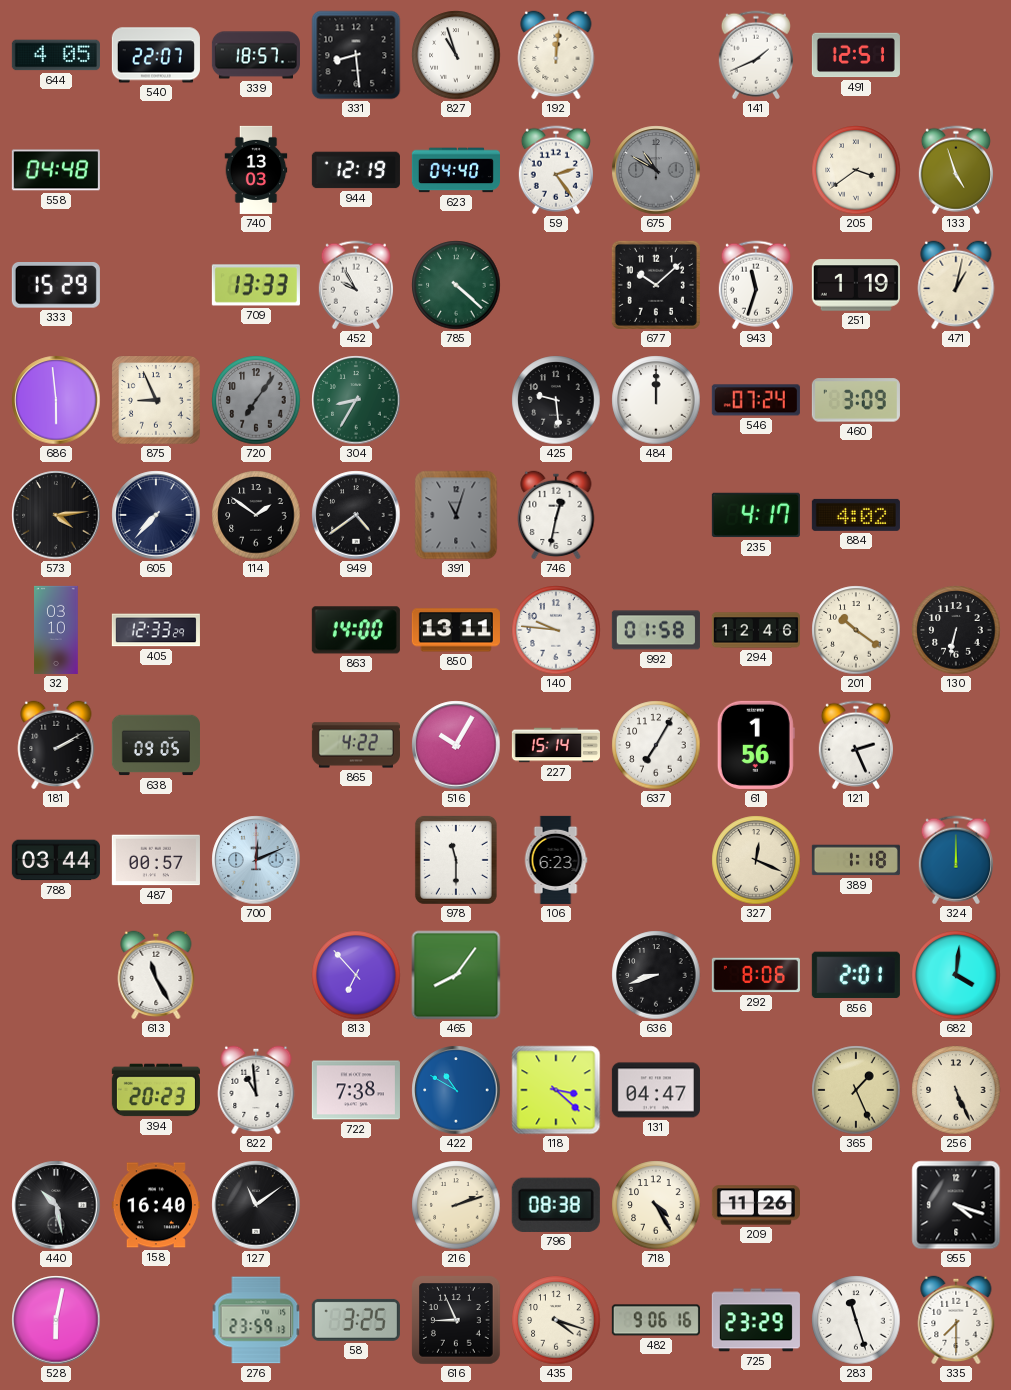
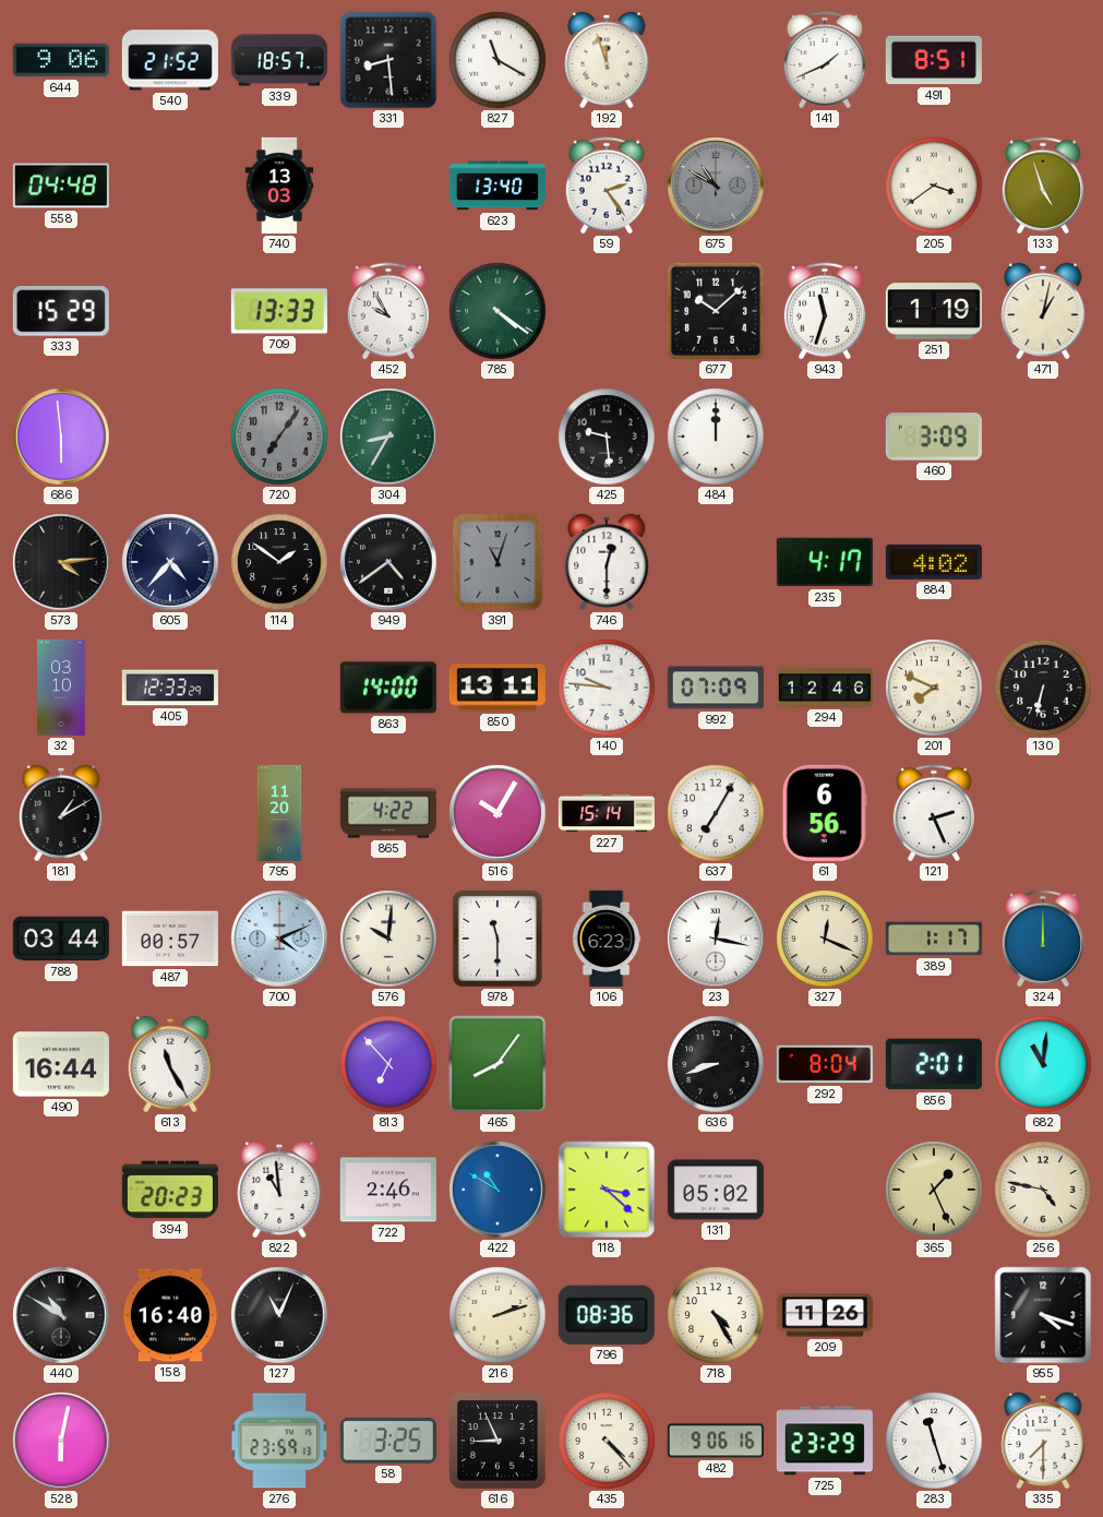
644: 4:05 -> 9:06
540: 22:07 -> 21:52
827: 10:57 -> 11:20
192: 12:01 -> 11:57
491: 12:51 -> 8:51
944: 12:19 -> none
623: 04:40 -> 13:40
785: 4:22 -> 4:21
875: 8:56 -> none
546: 07:24 -> none
605: 7:37 -> 4:37
746: 12:32 -> 12:30
992: 01:58 -> 07:09
201: 10:21 -> 7:49
181: 2:10 -> 1:10
638: 09:05 -> none
795: none -> 11:20
61: 1:56 -> 6:56
700: 12:11 -> 4:11
576: none -> 10:01
23: none -> 12:17
389: 1:18 -> 1:17
490: none -> 16:44
292: 8:06 -> 8:04
682: 4:01 -> 11:01
722: 7:38 -> 2:46
131: 04:47 -> 05:02
256: 5:26 -> 4:47
440: 10:28 -> 10:50
127: 11:09 -> 11:04
796: 08:38 -> 08:36
435: 4:18 -> 4:23
